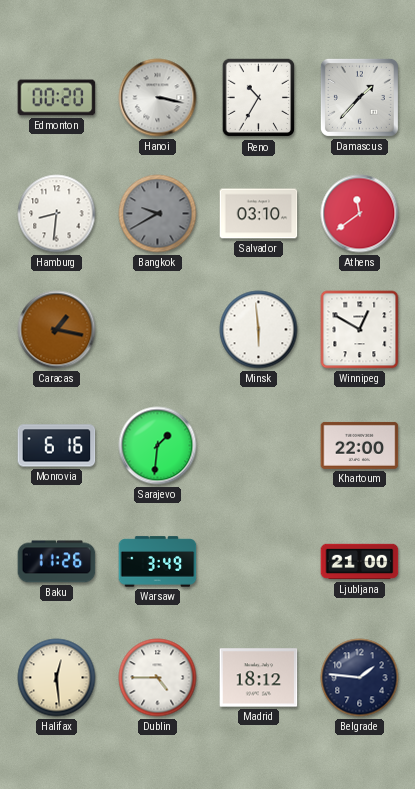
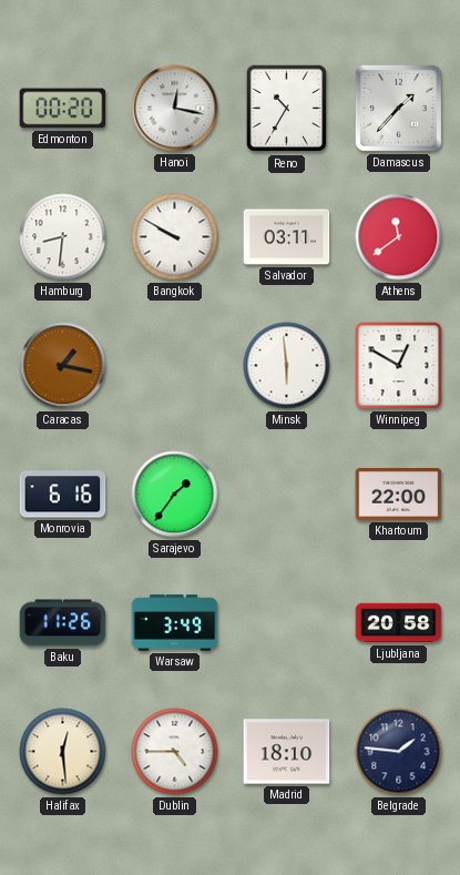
Hanoi: 3:17 -> 12:17
Bangkok: 9:40 -> 9:50
Bangkok dial: grey -> white
Salvador: 03:10 -> 03:11
Sarajevo: 1:31 -> 1:36
Ljubljana: 21:00 -> 20:58
Madrid: 18:12 -> 18:10
